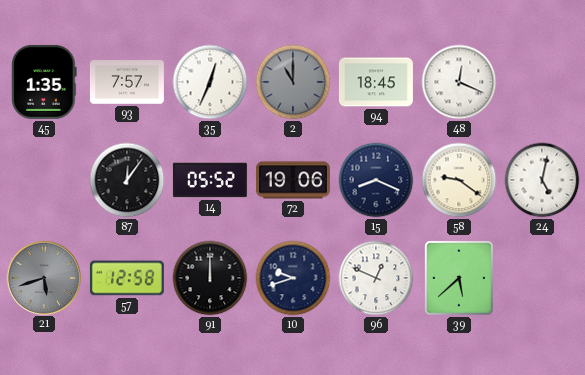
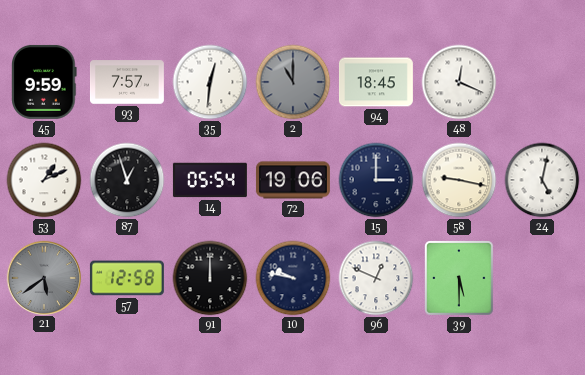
45: 1:35 -> 9:59
35: 12:34 -> 12:31
53: none -> 1:11
87: 12:06 -> 12:57
14: 05:52 -> 05:54
15: 8:19 -> 3:00
58: 9:21 -> 9:17
21: 5:42 -> 5:39
10: 9:42 -> 9:47
39: 5:38 -> 5:30
